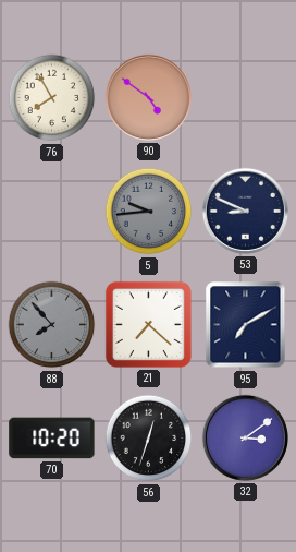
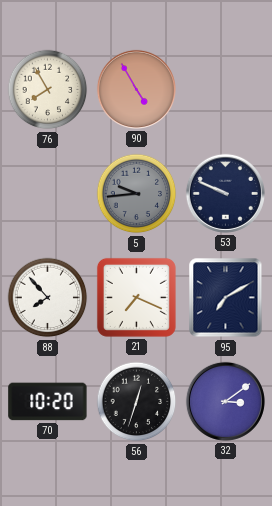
90: 4:51 -> 4:55
53: 8:49 -> 9:49
88 dial: grey -> white
21: 7:22 -> 7:19
